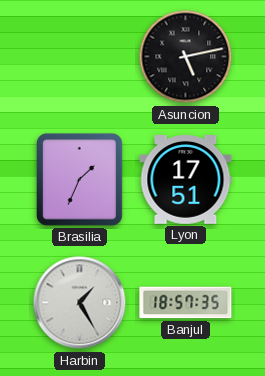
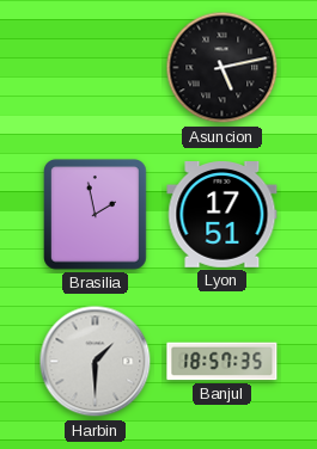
Brasilia: 1:34 -> 1:58
Harbin: 1:25 -> 1:30
